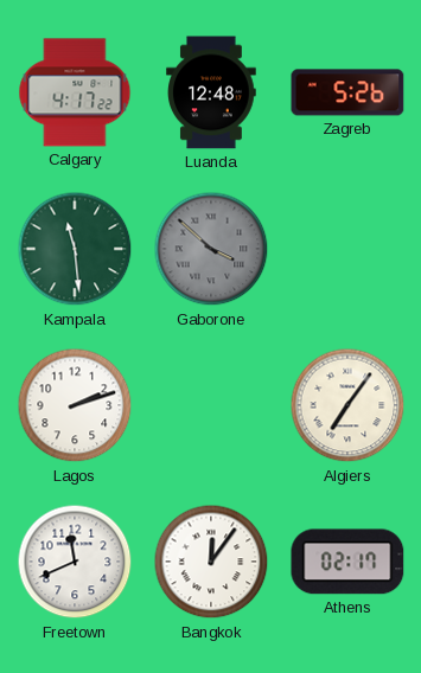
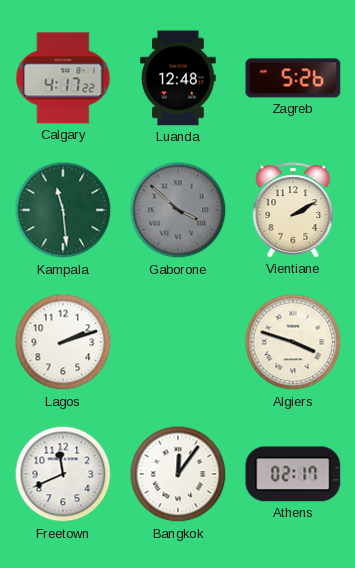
Vientiane: none -> 2:10
Algiers: 7:06 -> 3:48
